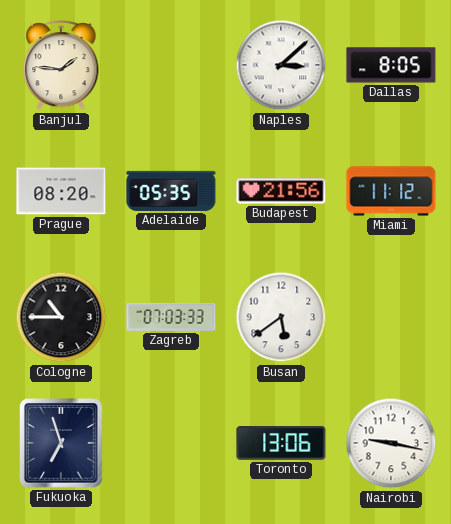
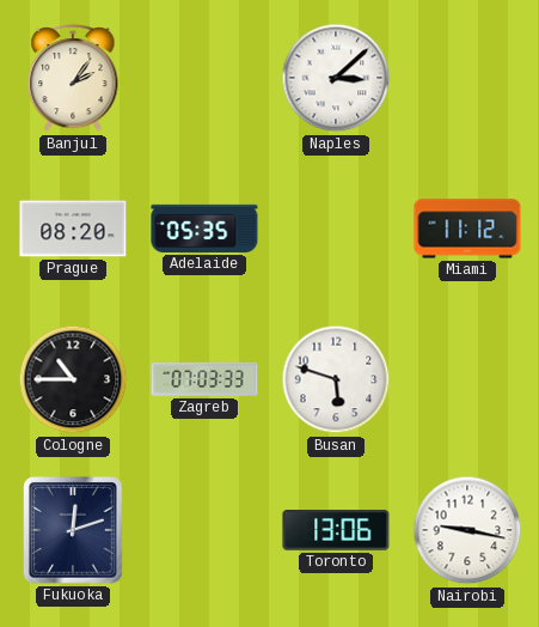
Banjul: 1:46 -> 2:06
Dallas: 8:05 -> none
Budapest: 21:56 -> none
Busan: 5:39 -> 5:48
Fukuoka: 6:57 -> 12:12
